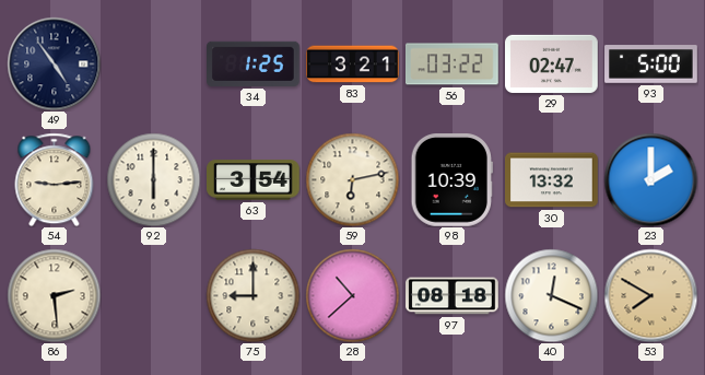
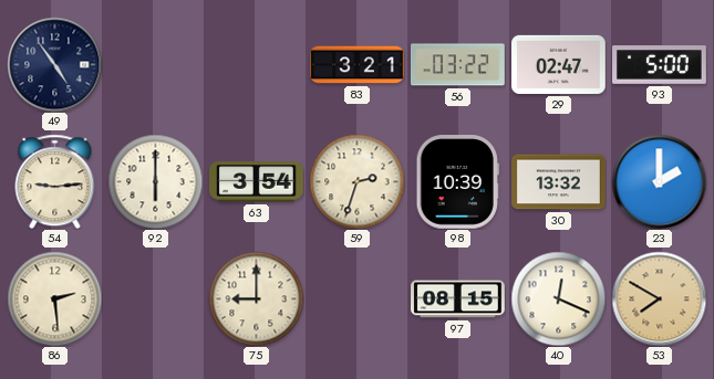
34: 1:25 -> none
59: 6:13 -> 2:33
28: 10:38 -> none
97: 08:18 -> 08:15
